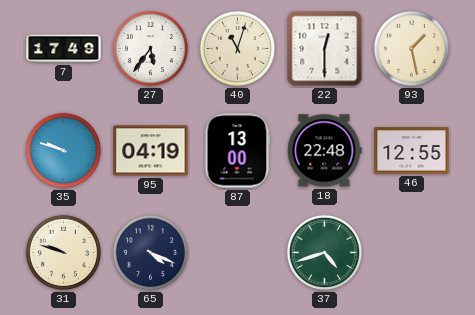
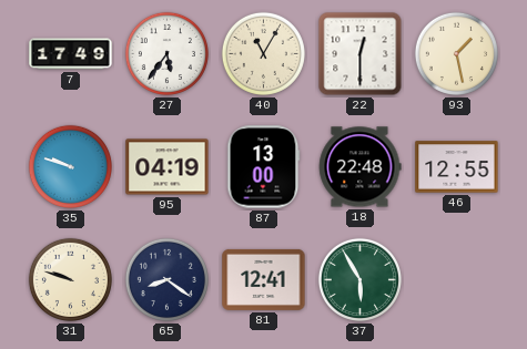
40: 11:03 -> 11:05
65: 4:19 -> 8:21
81: none -> 12:41
37: 4:42 -> 5:55
